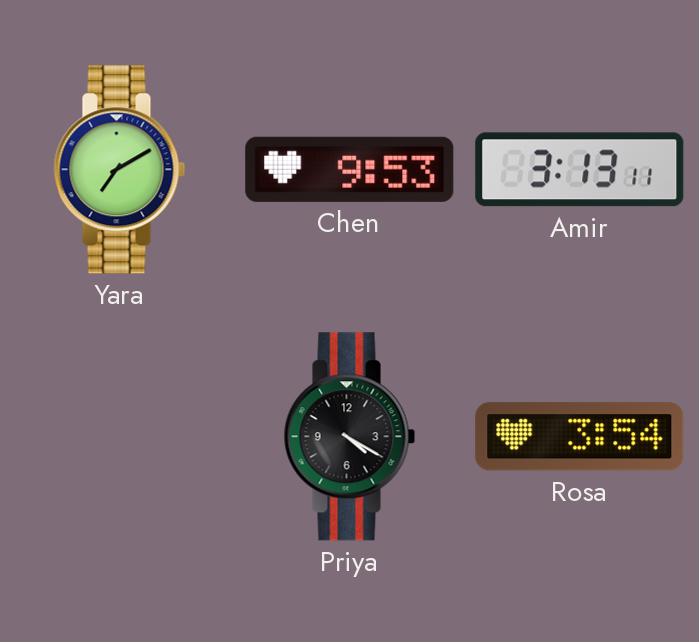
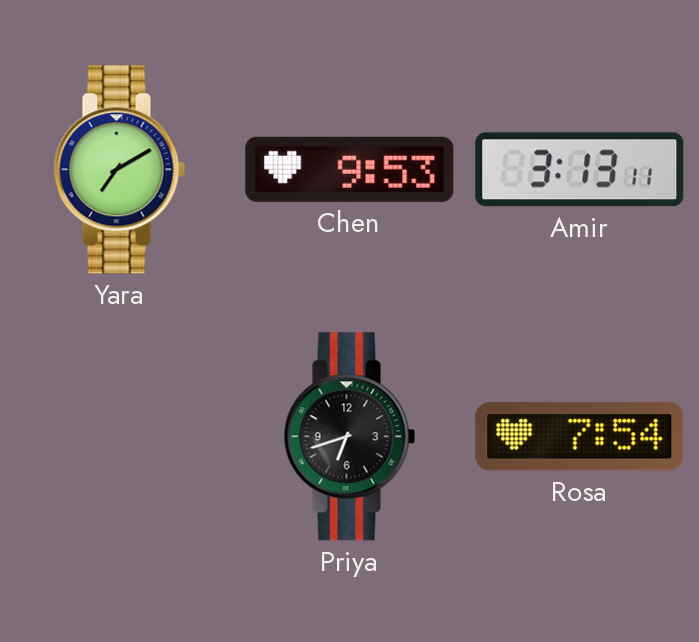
Priya: 4:20 -> 6:42
Rosa: 3:54 -> 7:54
